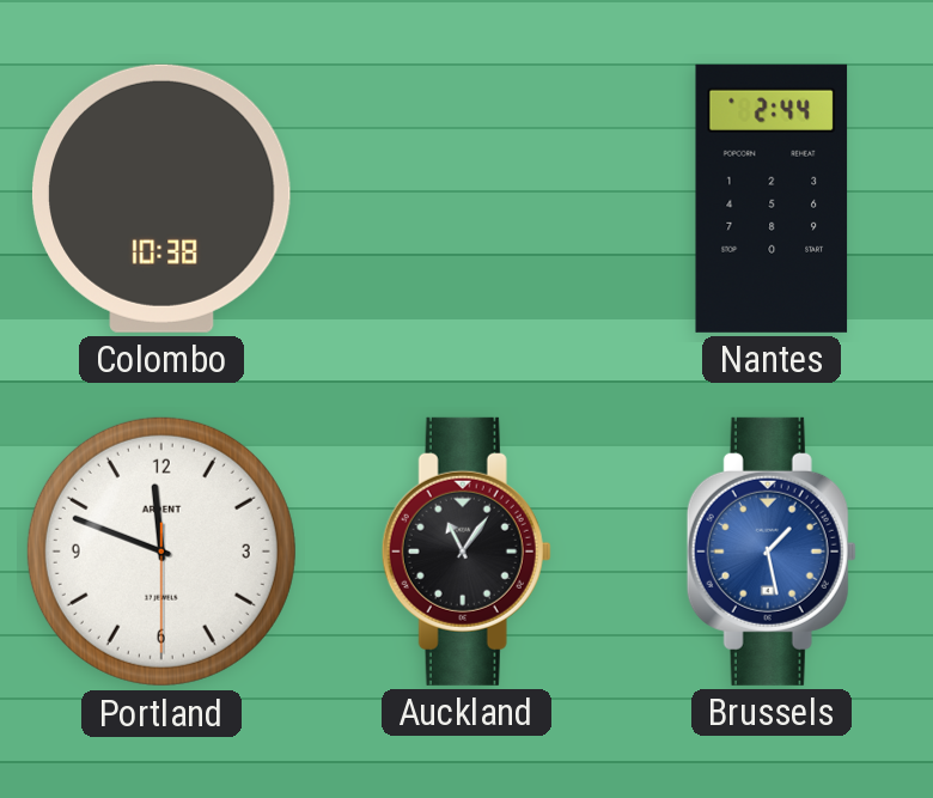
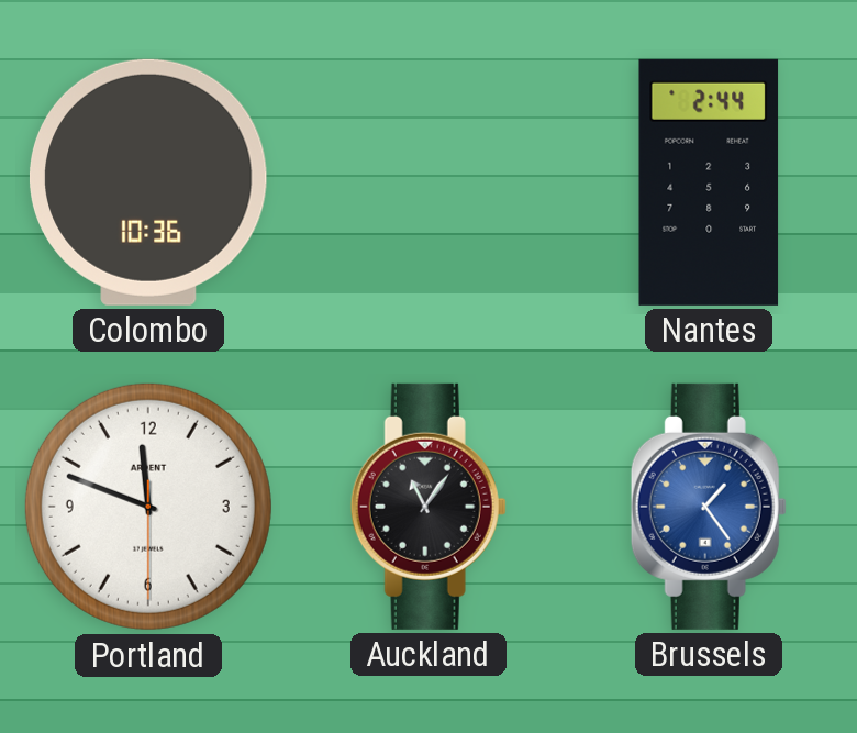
Colombo: 10:38 -> 10:36
Brussels: 1:28 -> 1:24
